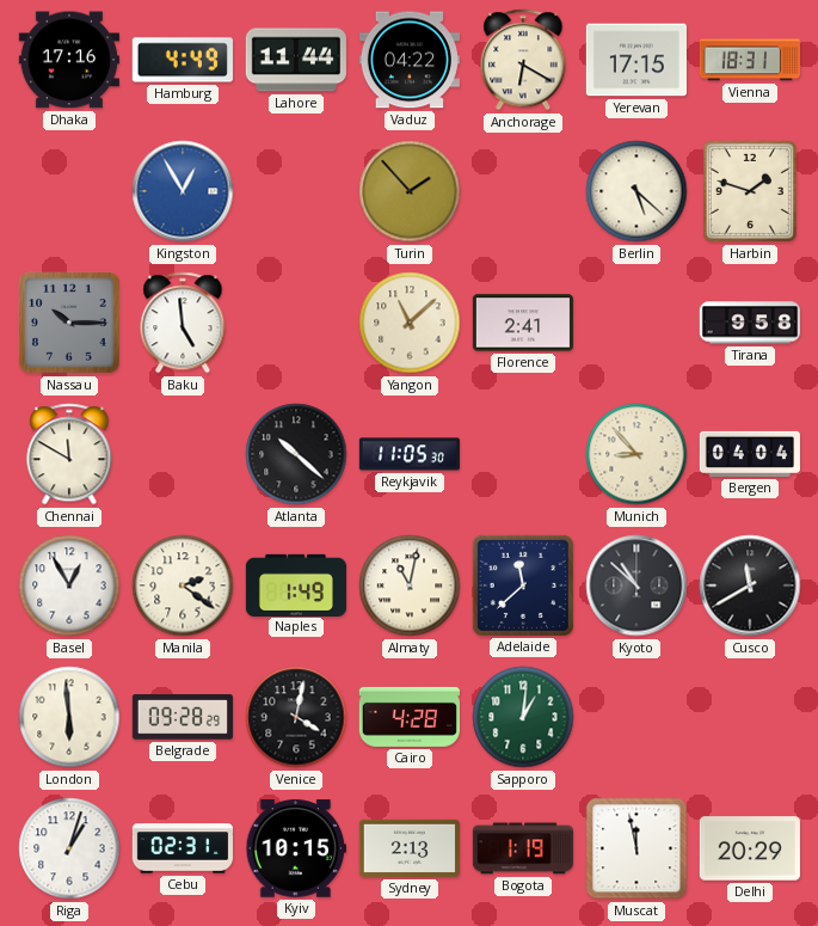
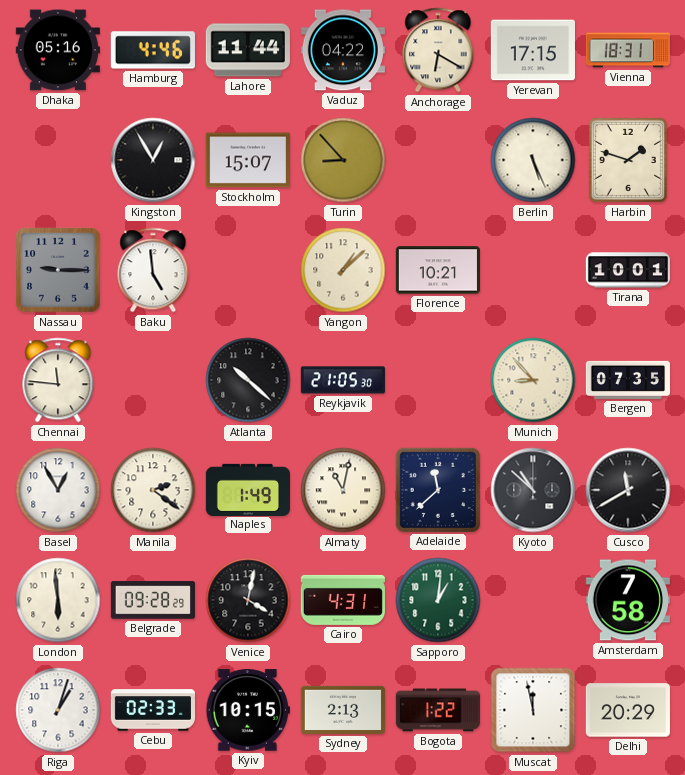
Dhaka: 17:16 -> 05:16
Hamburg: 4:49 -> 4:46
Kingston dial: blue -> black
Stockholm: none -> 15:07
Turin: 1:53 -> 8:53
Berlin: 5:22 -> 5:26
Nassau: 10:15 -> 9:15
Yangon: 11:08 -> 1:08
Florence: 2:41 -> 10:21
Tirana: 9:58 -> 10:01
Chennai: 11:50 -> 11:46
Reykjavik: 11:05 -> 21:05
Bergen: 04:04 -> 07:35
Cairo: 4:28 -> 4:31
Amsterdam: none -> 7:58
Cebu: 02:31 -> 02:33
Bogota: 1:19 -> 1:22
